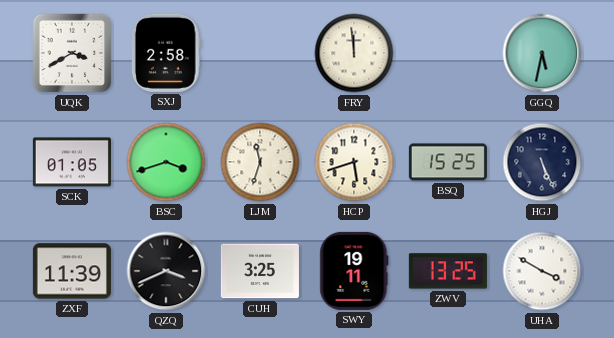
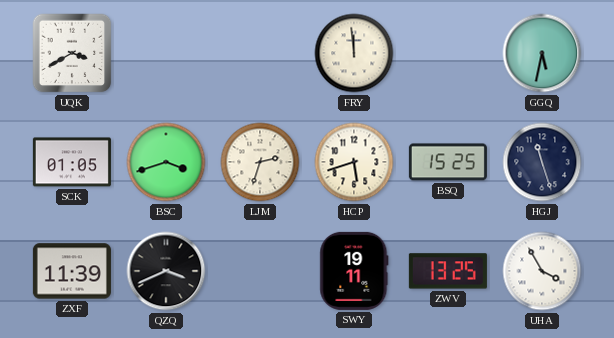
SXJ: 2:58 -> none
LJM: 11:33 -> 2:33
HGJ: 5:26 -> 11:27
CUH: 3:25 -> none
UHA: 3:50 -> 3:55
